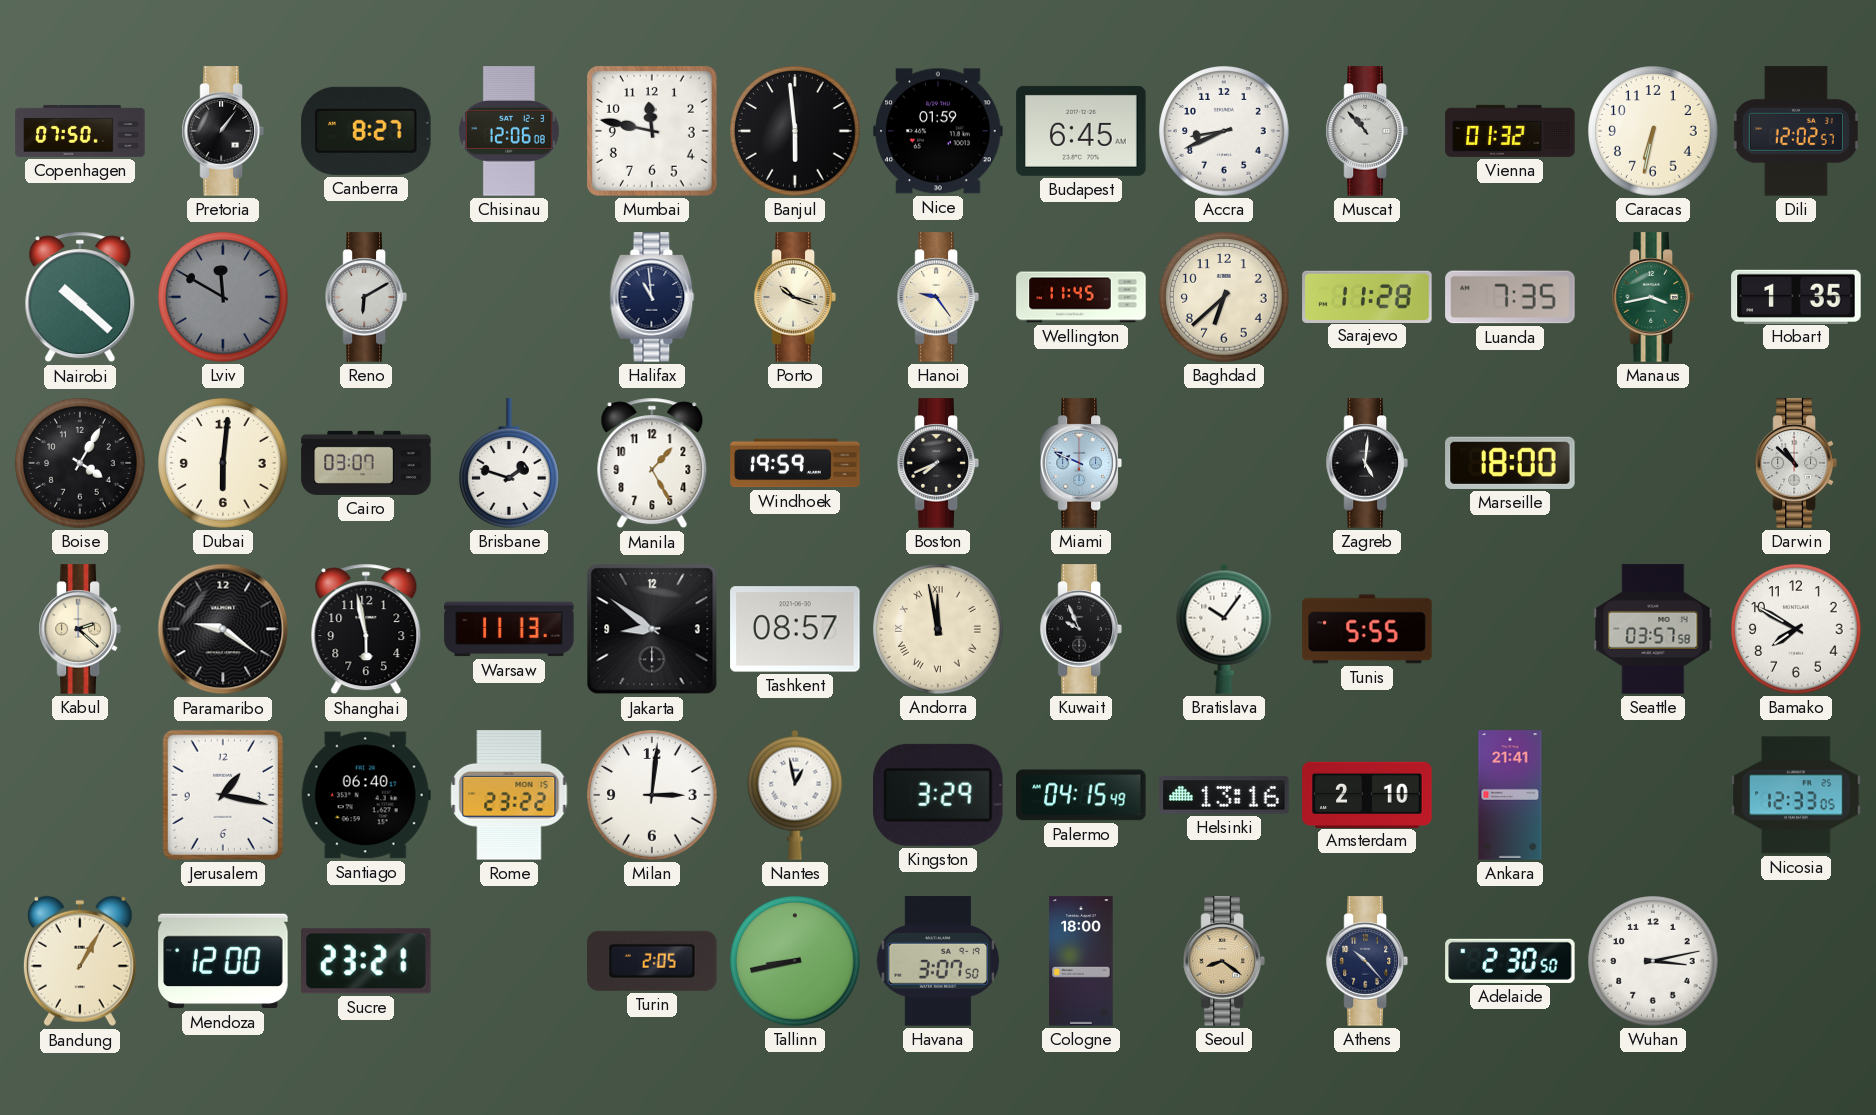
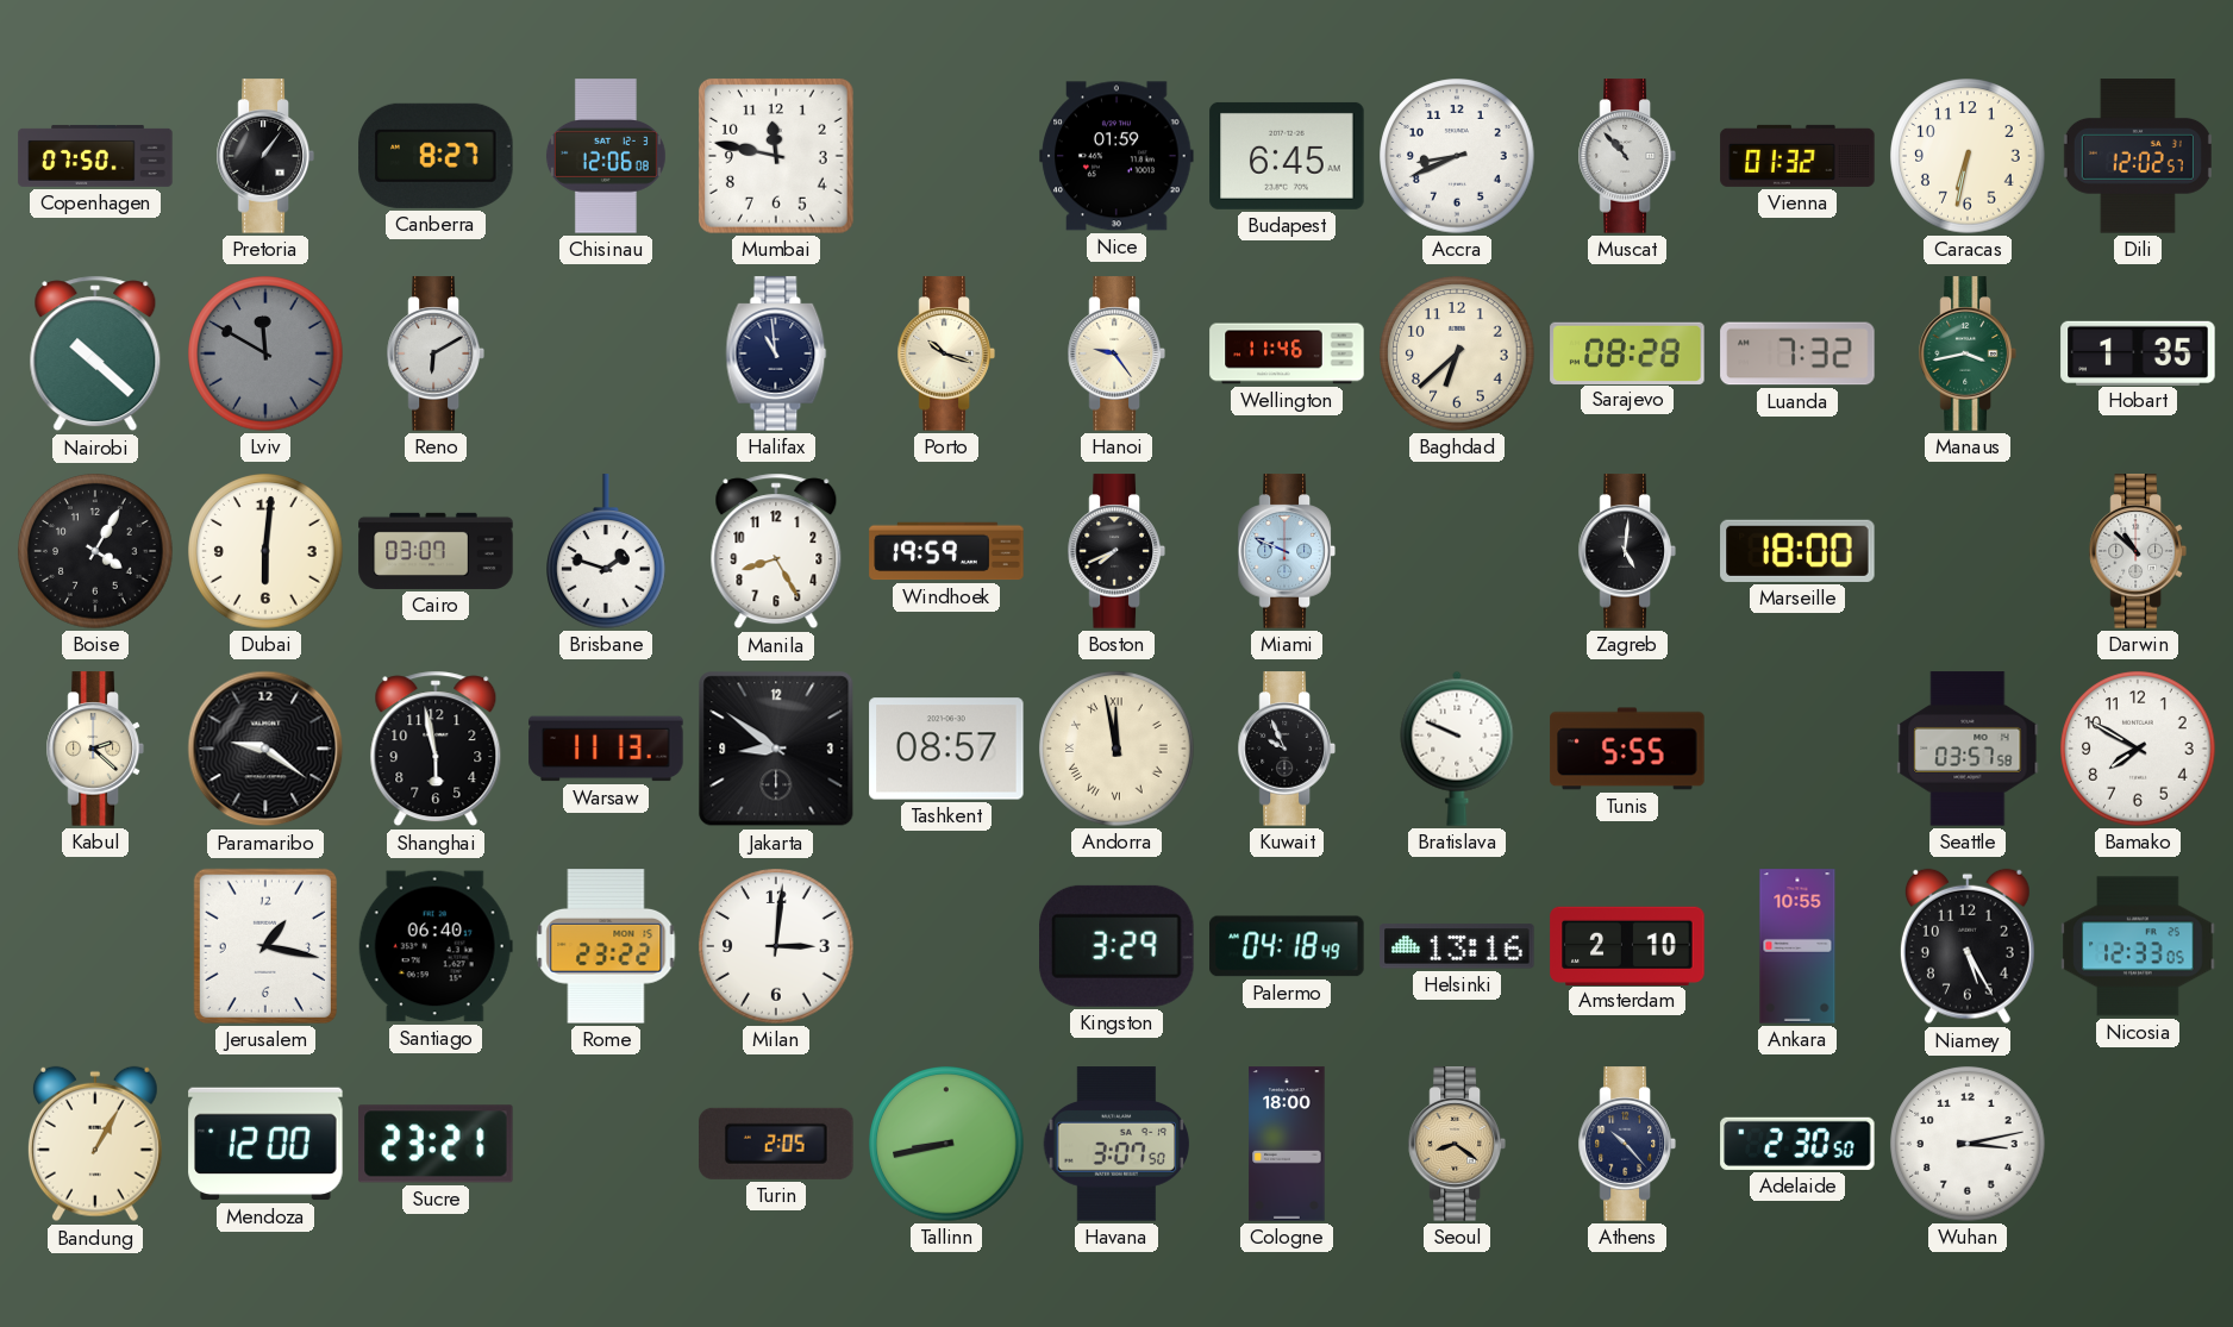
Banjul: 5:59 -> none
Wellington: 11:45 -> 11:46
Sarajevo: 11:28 -> 08:28
Luanda: 7:35 -> 7:32
Manila: 1:25 -> 8:25
Bratislava: 10:06 -> 9:49
Nantes: 12:58 -> none
Palermo: 04:15 -> 04:18
Ankara: 21:41 -> 10:55
Niamey: none -> 5:25
